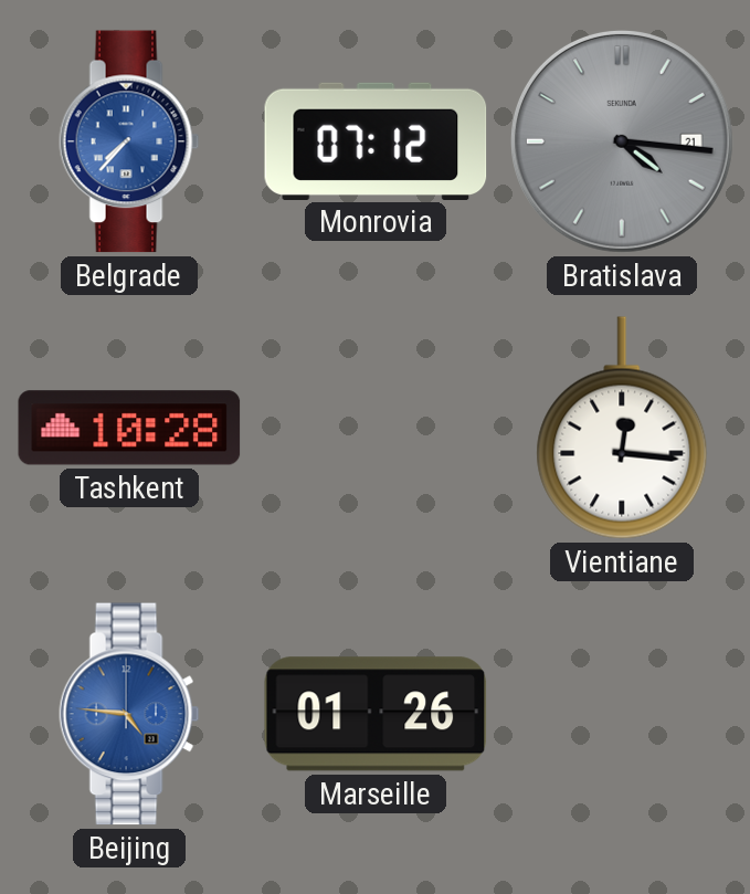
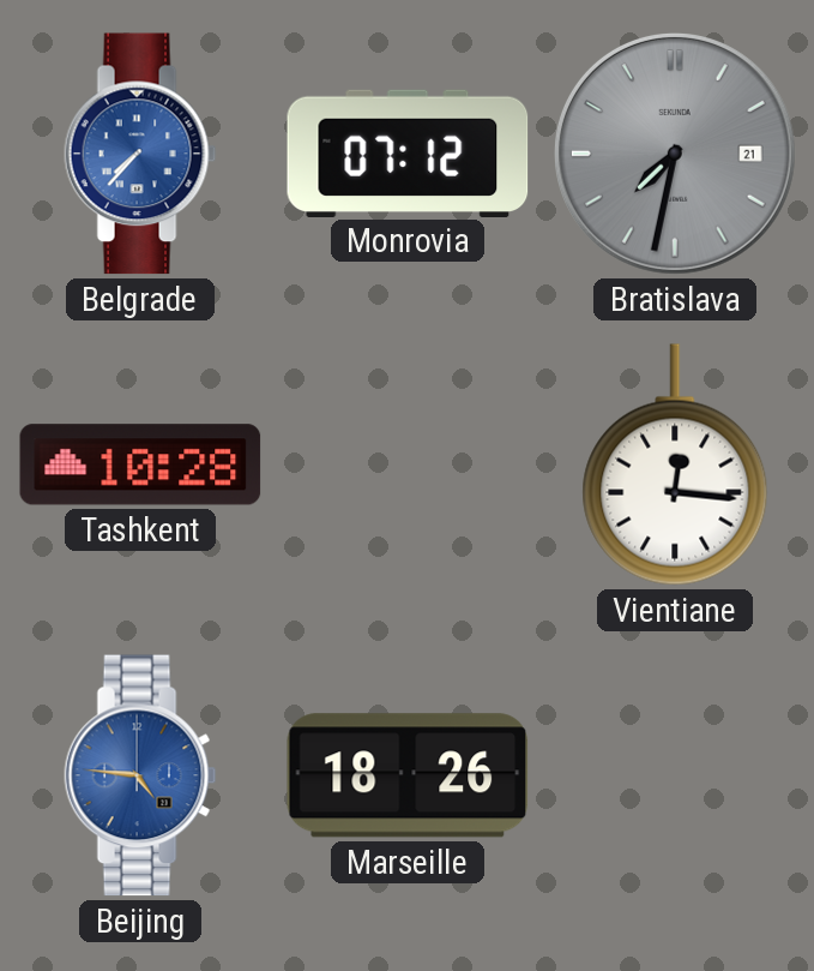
Bratislava: 4:16 -> 7:32
Marseille: 01:26 -> 18:26
